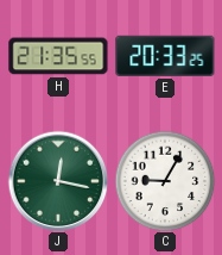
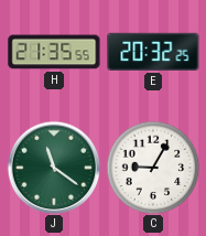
E: 20:33 -> 20:32
J: 12:17 -> 11:21
